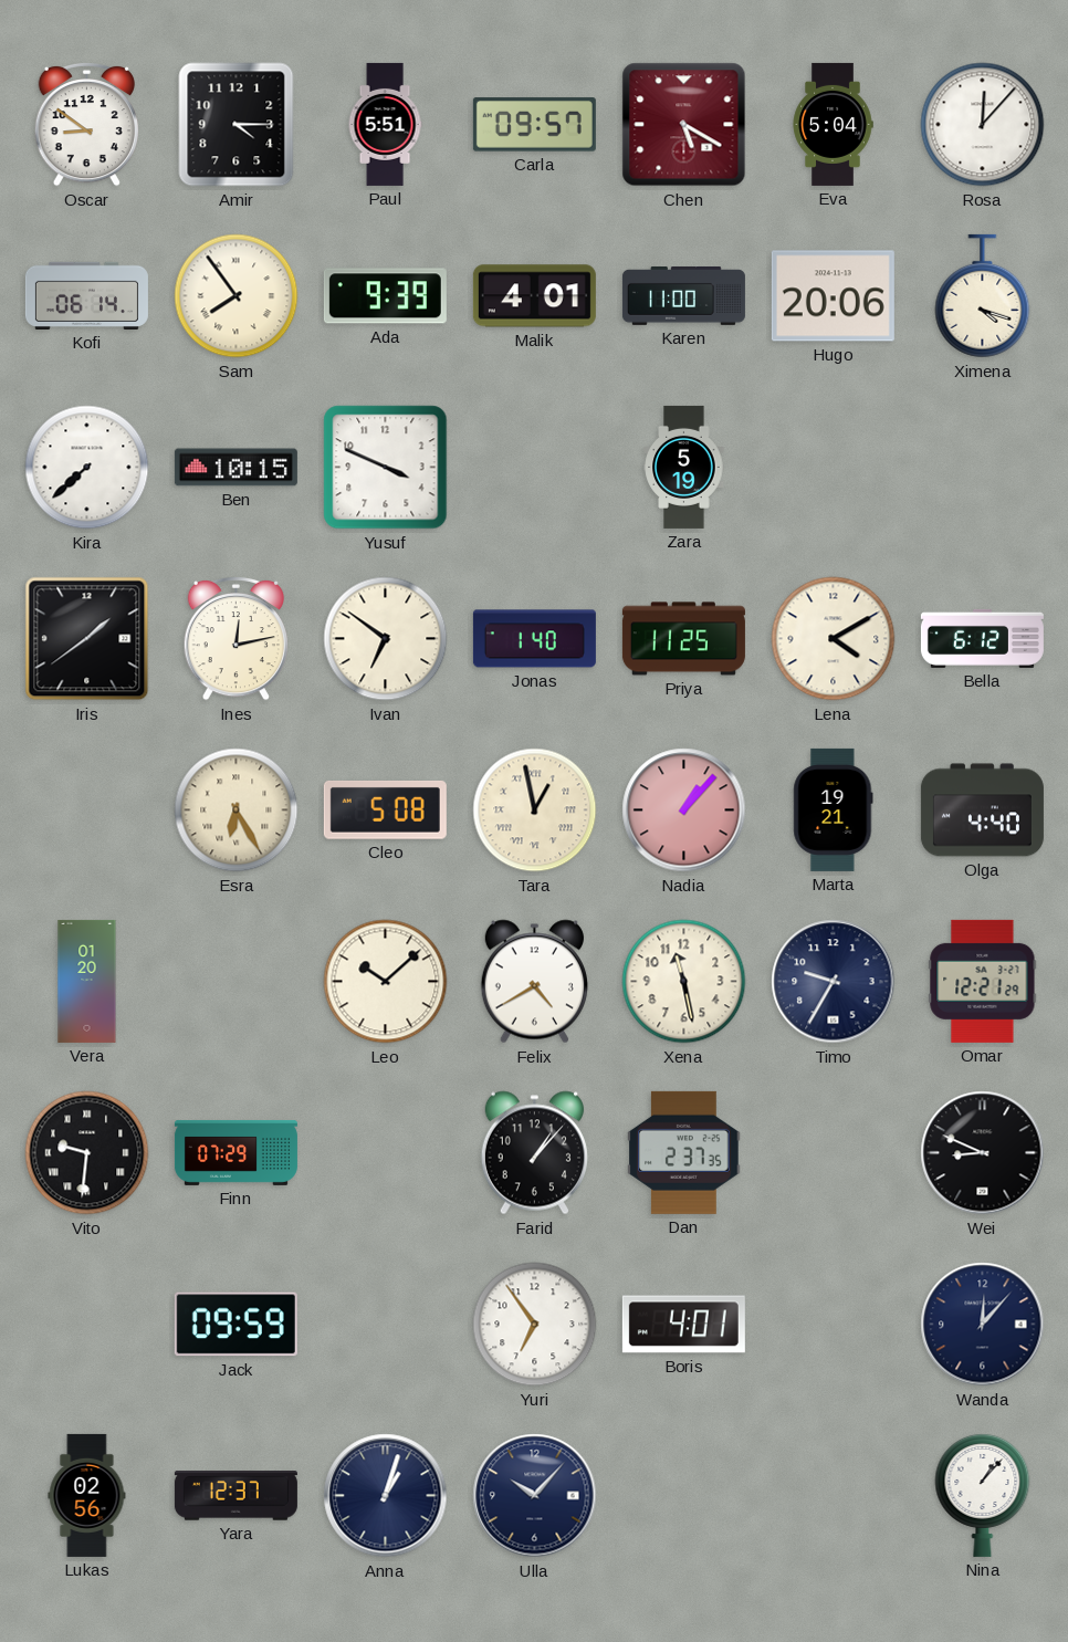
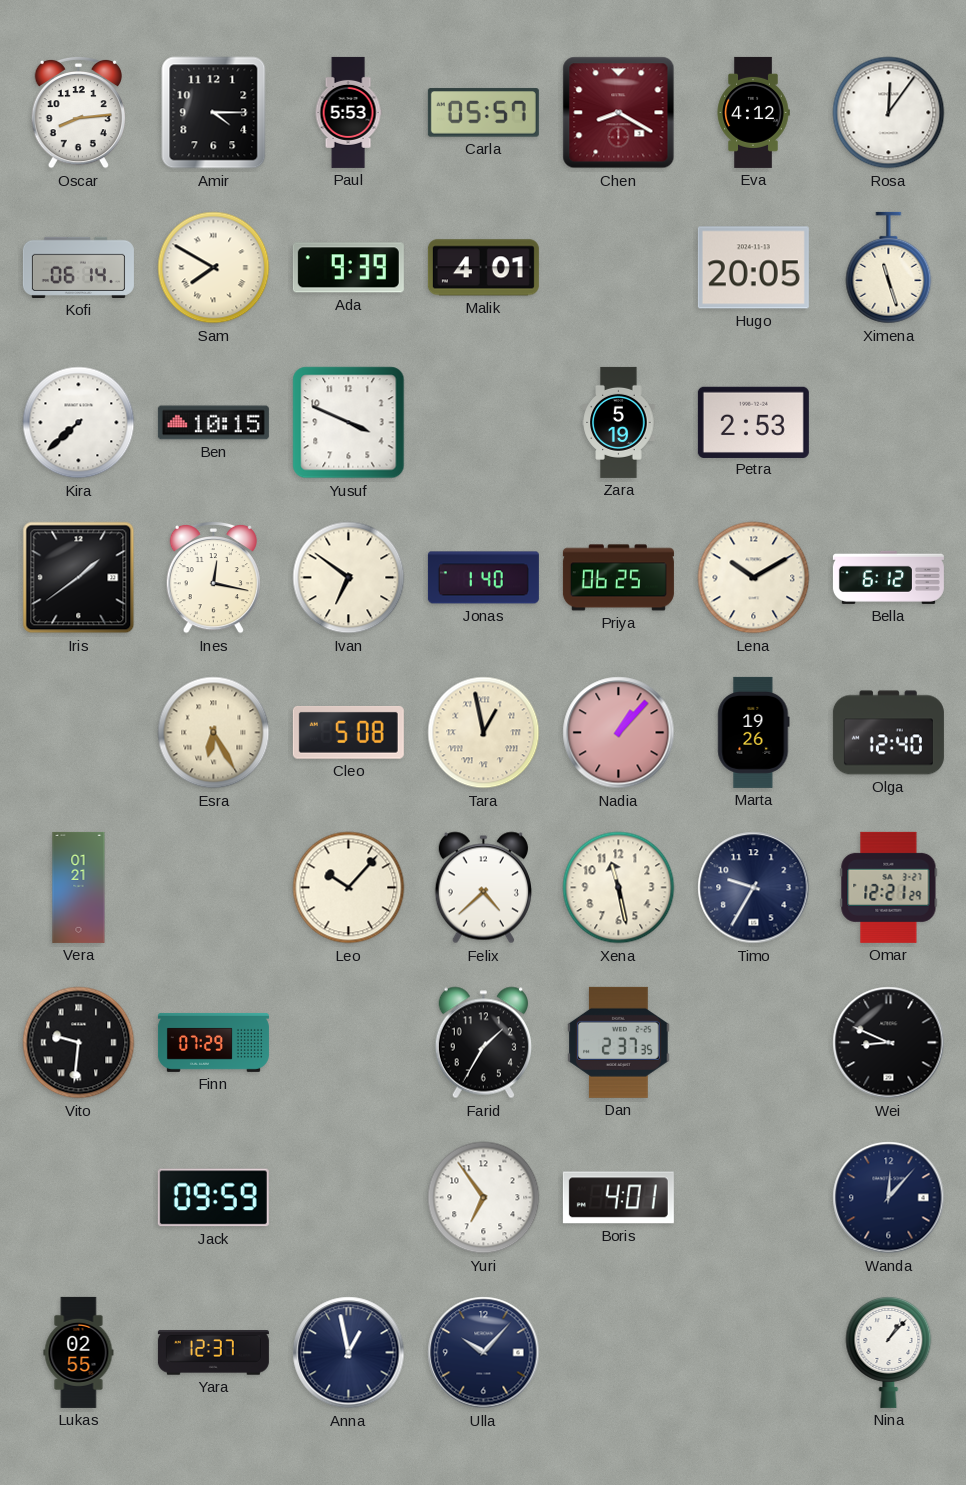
Oscar: 8:51 -> 8:14
Paul: 5:51 -> 5:53
Carla: 09:57 -> 05:57
Chen: 5:20 -> 8:20
Eva: 5:04 -> 4:12
Rosa: 12:07 -> 12:06
Sam: 7:54 -> 7:50
Karen: 11:00 -> none
Hugo: 20:06 -> 20:05
Ximena: 4:18 -> 11:27
Petra: none -> 2:53
Ines: 12:13 -> 12:17
Priya: 11:25 -> 06:25
Lena: 4:10 -> 10:10
Marta: 19:21 -> 19:26
Olga: 4:40 -> 12:40
Vera: 01:20 -> 01:21
Leo: 10:08 -> 10:07
Felix: 4:40 -> 4:38
Farid: 1:07 -> 1:35
Lukas: 02:56 -> 02:55
Anna: 1:03 -> 12:58
